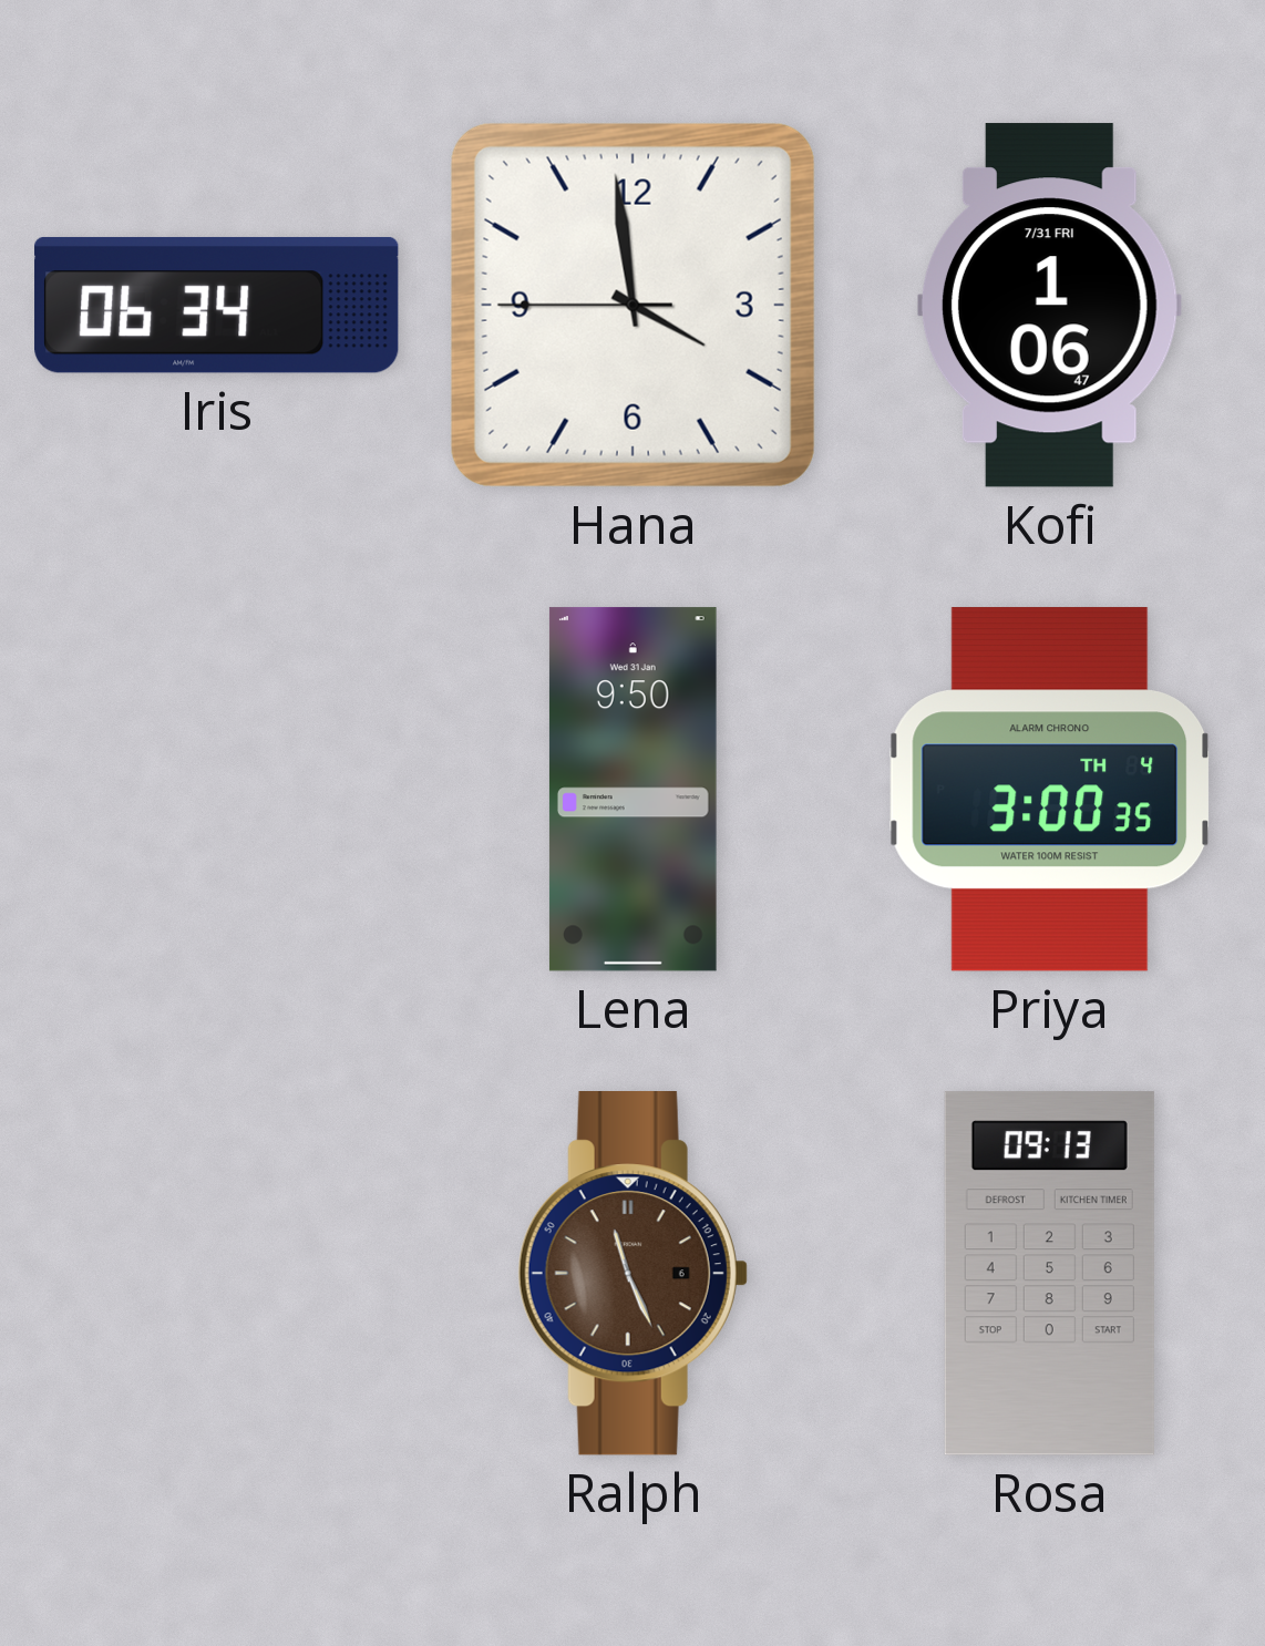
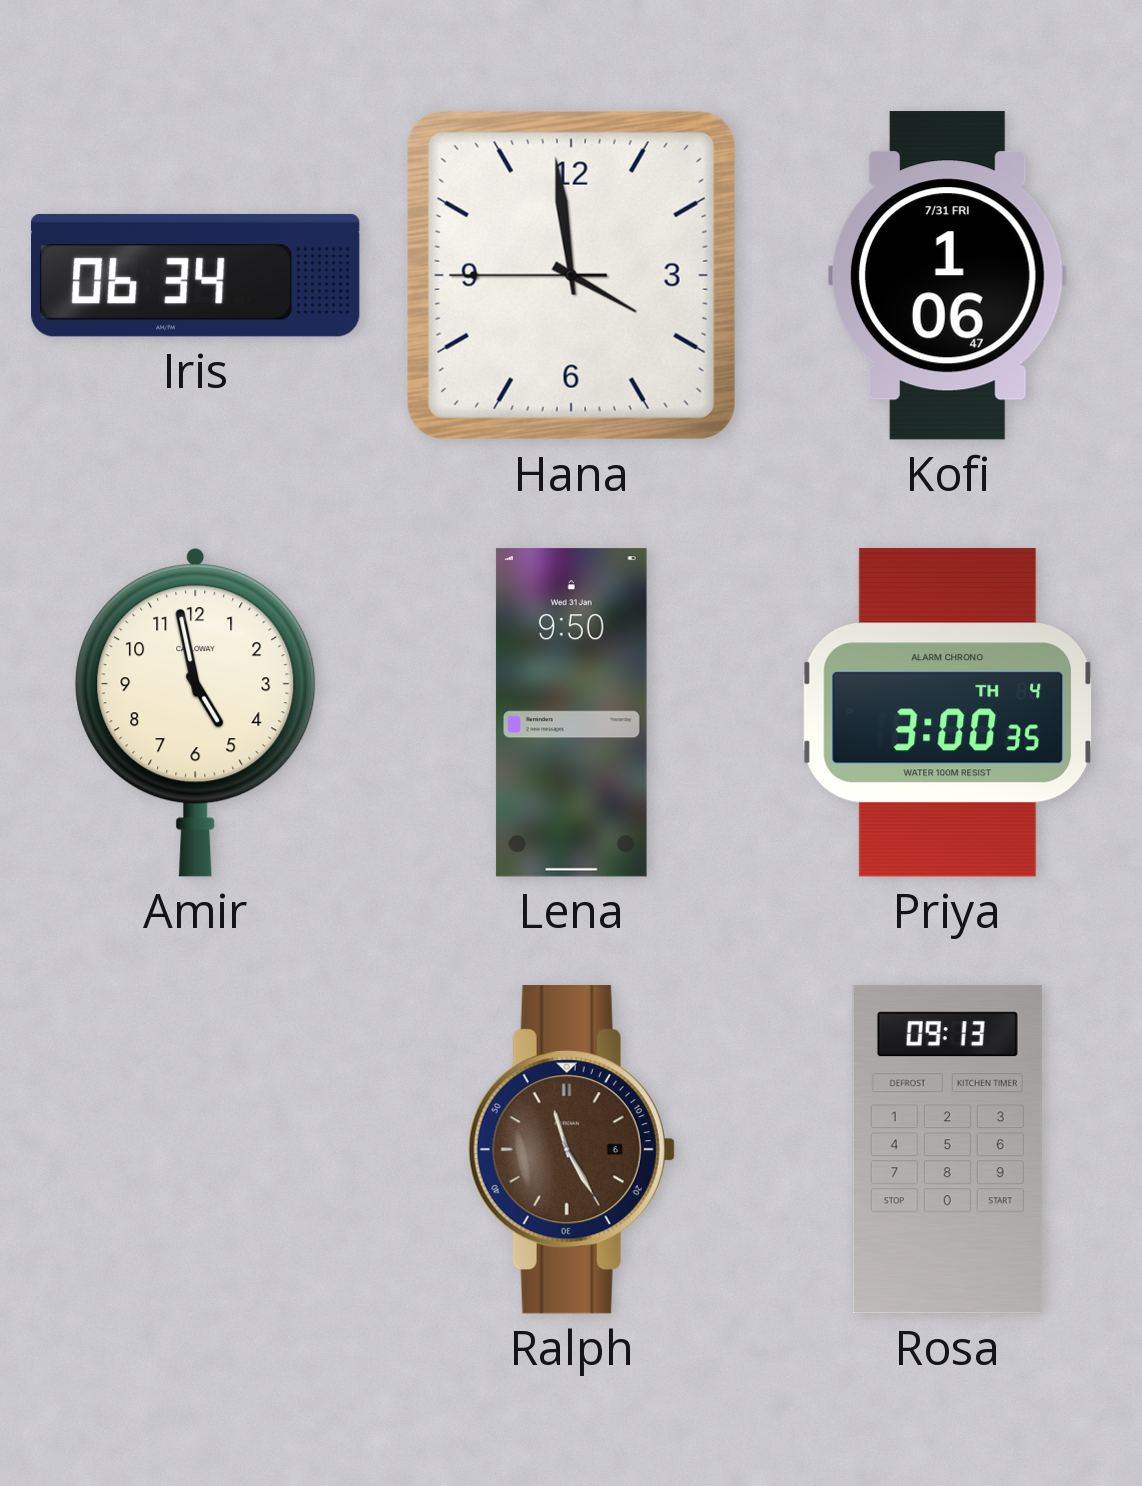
Amir: none -> 4:58
Ralph: 11:26 -> 11:25
